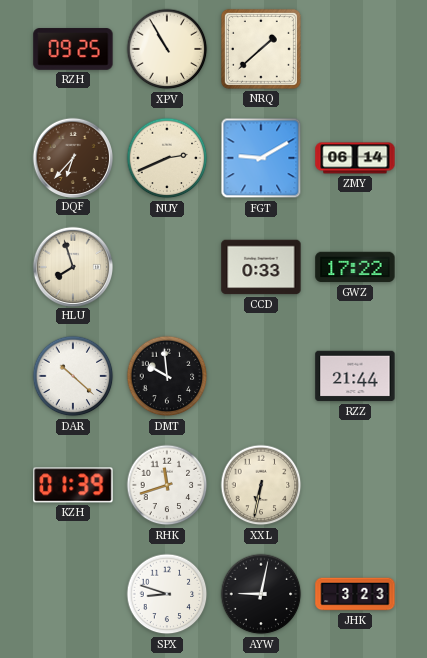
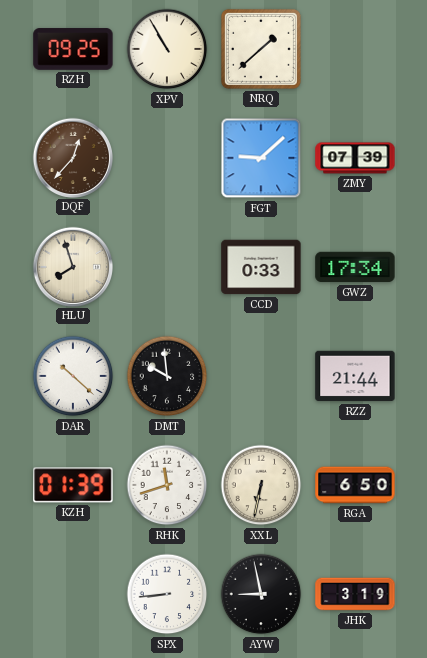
DQF: 6:37 -> 12:37
NUY: 2:41 -> none
FGT: 9:10 -> 9:08
ZMY: 06:14 -> 07:39
GWZ: 17:22 -> 17:34
RGA: none -> 6:50
SPX: 8:48 -> 8:44
AYW: 9:02 -> 8:58
JHK: 3:23 -> 3:19
